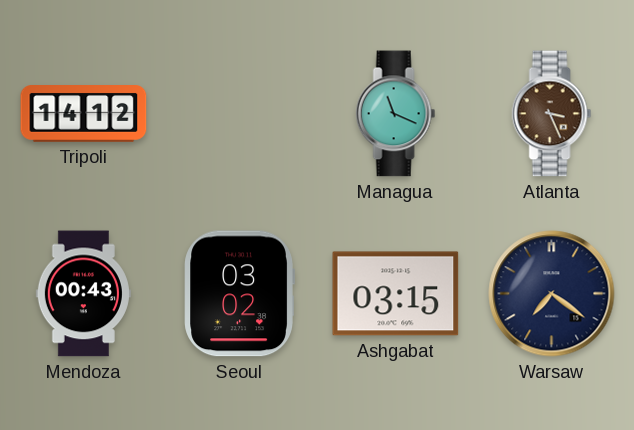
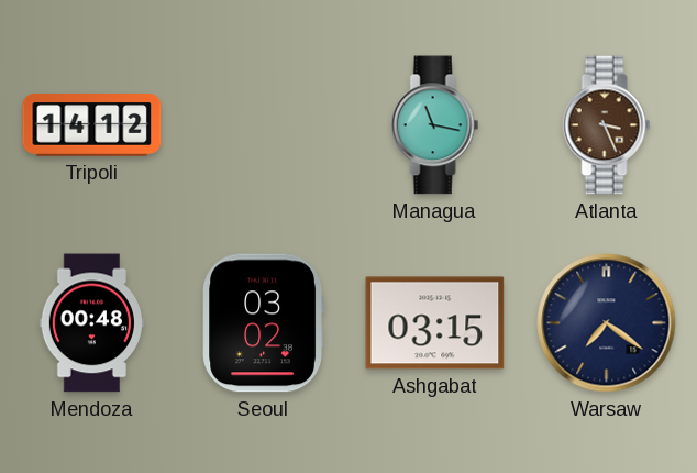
Managua: 11:19 -> 11:17
Mendoza: 00:43 -> 00:48
